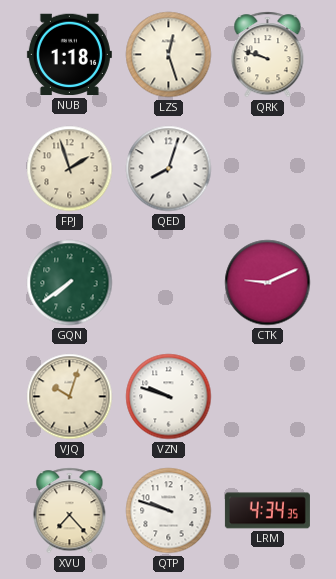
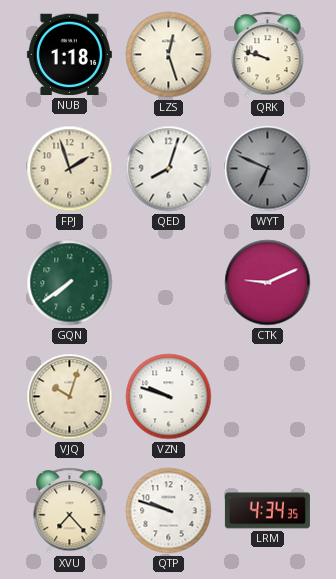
WYT: none -> 6:49
